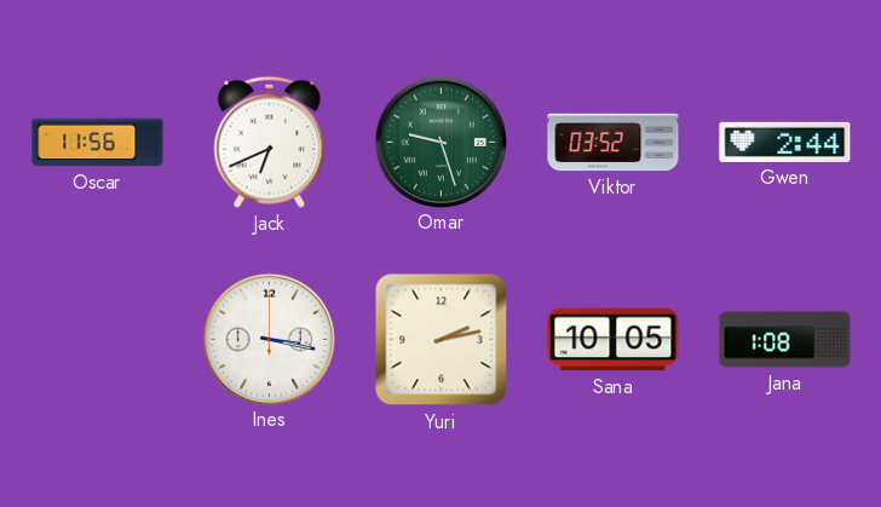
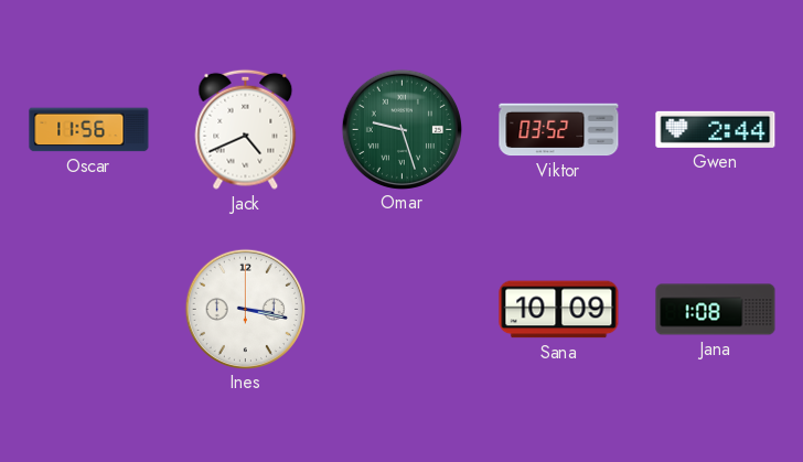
Jack: 6:41 -> 4:41
Yuri: 2:13 -> none
Sana: 10:05 -> 10:09
